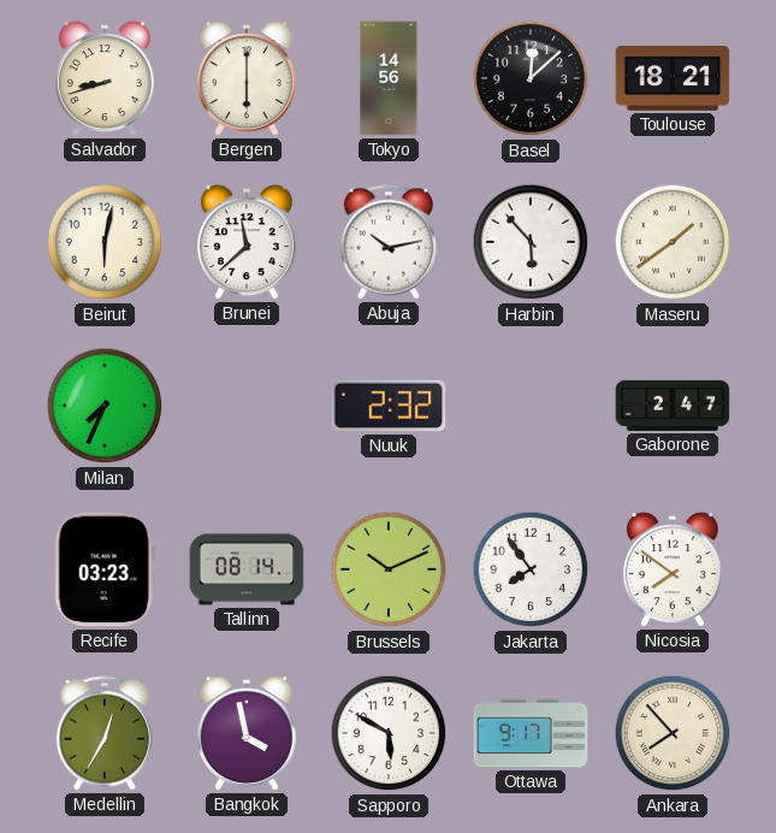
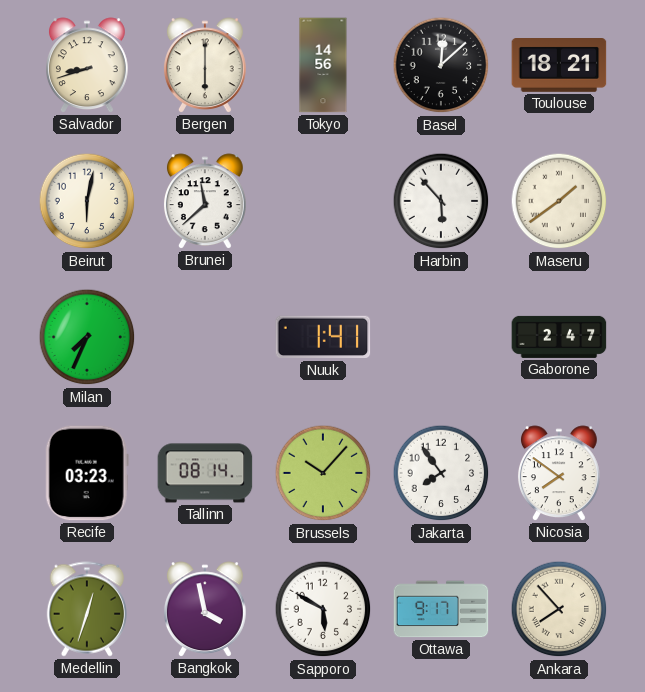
Abuja: 10:13 -> none
Nuuk: 2:32 -> 1:41
Brussels: 10:11 -> 10:07
Medellin: 12:35 -> 12:33
